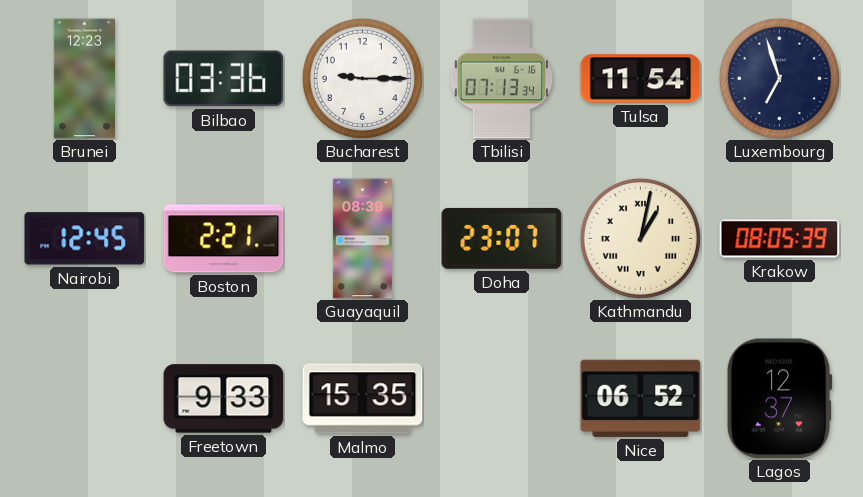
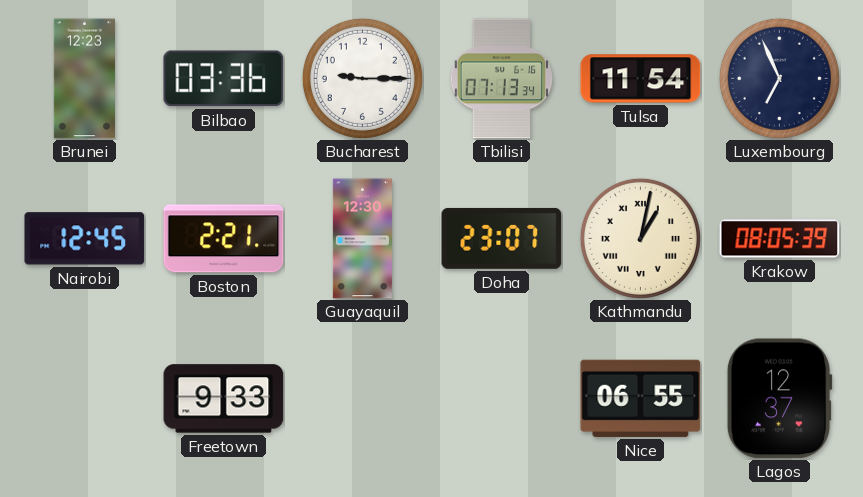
Luxembourg: 6:57 -> 6:56
Guayaquil: 08:39 -> 12:30
Malmo: 15:35 -> none
Nice: 06:52 -> 06:55
